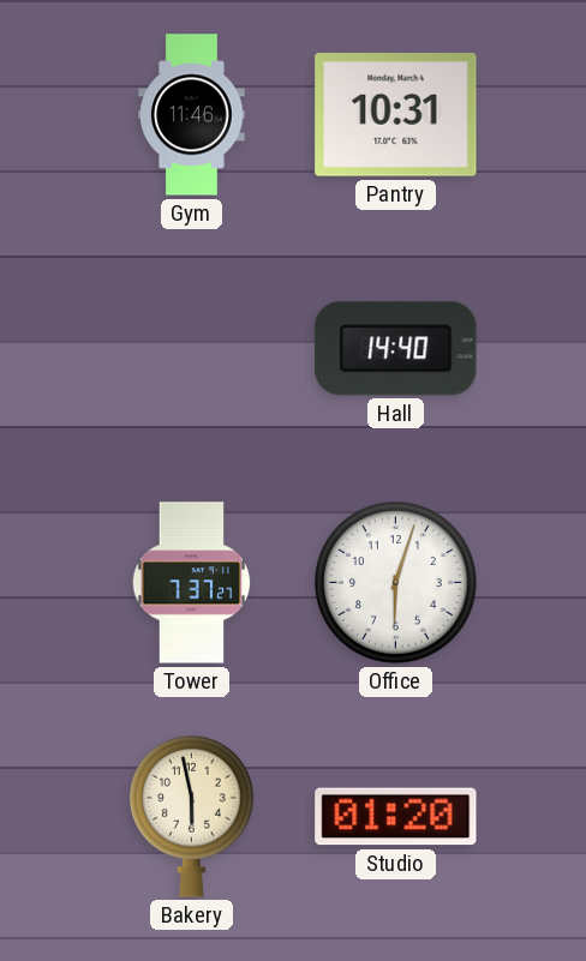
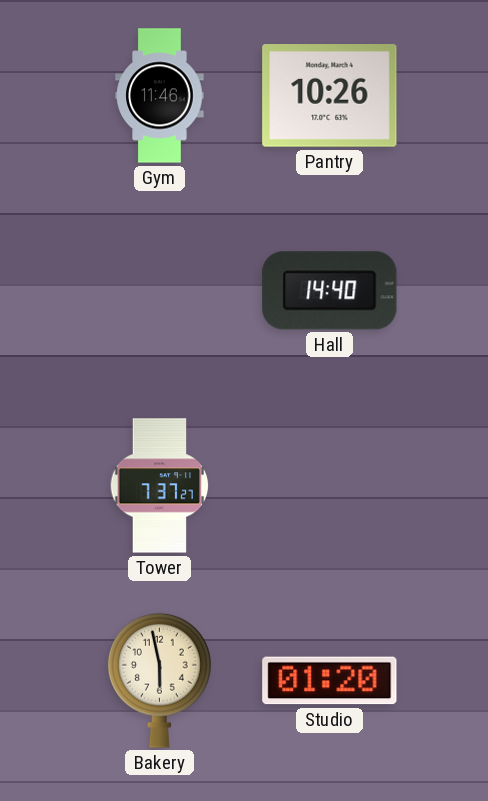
Pantry: 10:31 -> 10:26
Office: 6:03 -> none
